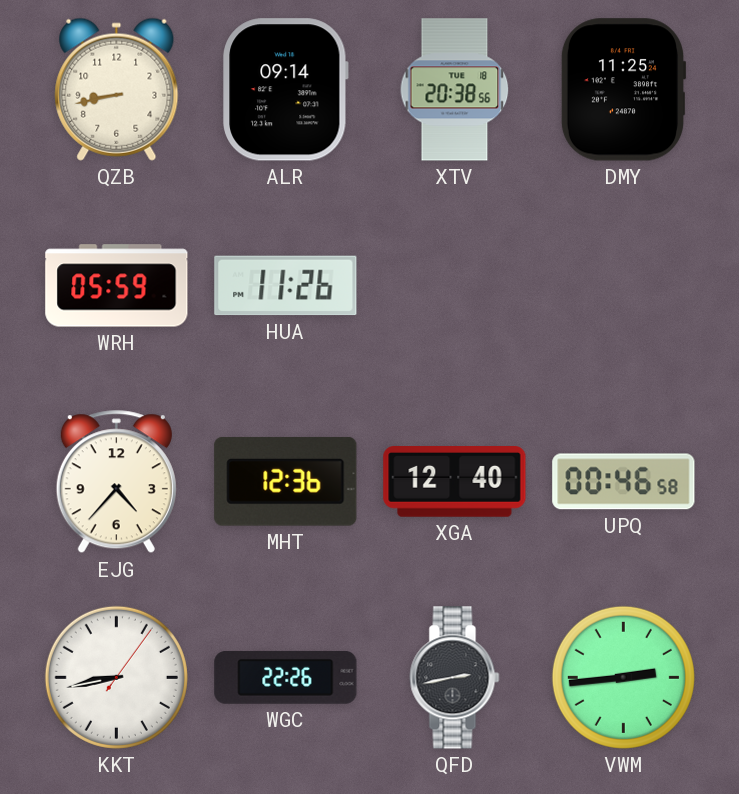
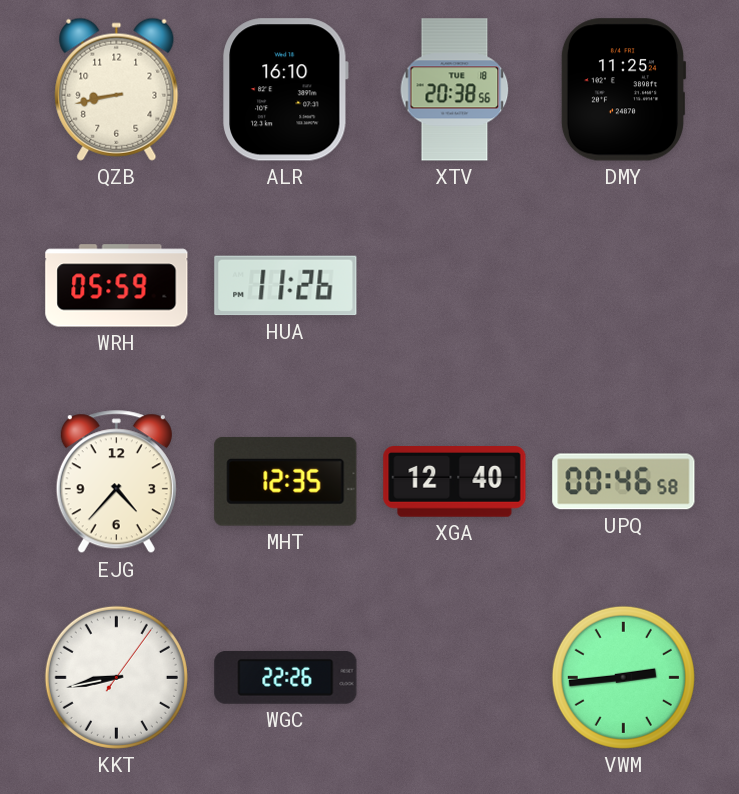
ALR: 09:14 -> 16:10
MHT: 12:36 -> 12:35
QFD: 2:43 -> none
